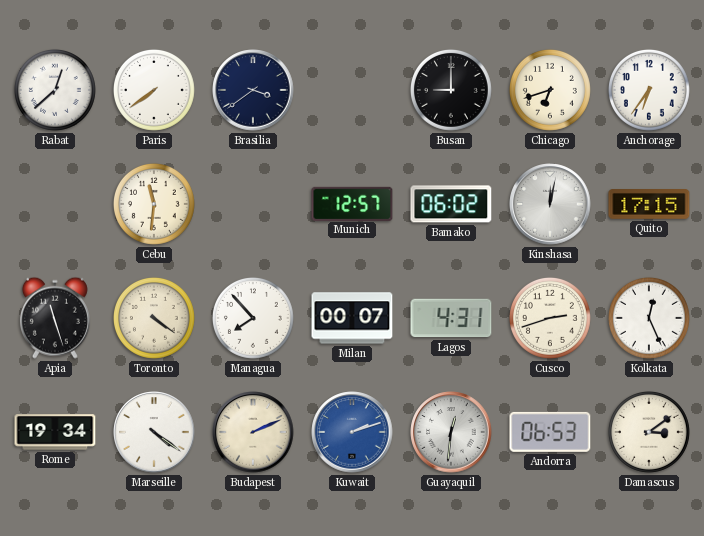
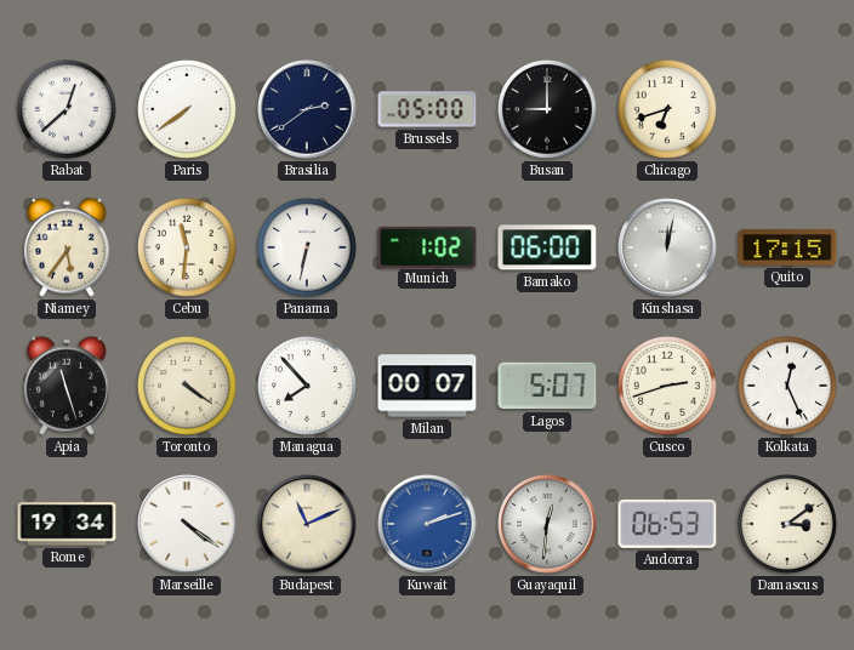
Brasilia: 3:39 -> 2:39
Brussels: none -> 05:00
Anchorage: 6:36 -> none
Niamey: none -> 5:36
Panama: none -> 6:32
Munich: 12:57 -> 1:02
Bamako: 06:02 -> 06:00
Lagos: 4:31 -> 5:07
Budapest: 2:11 -> 11:11
